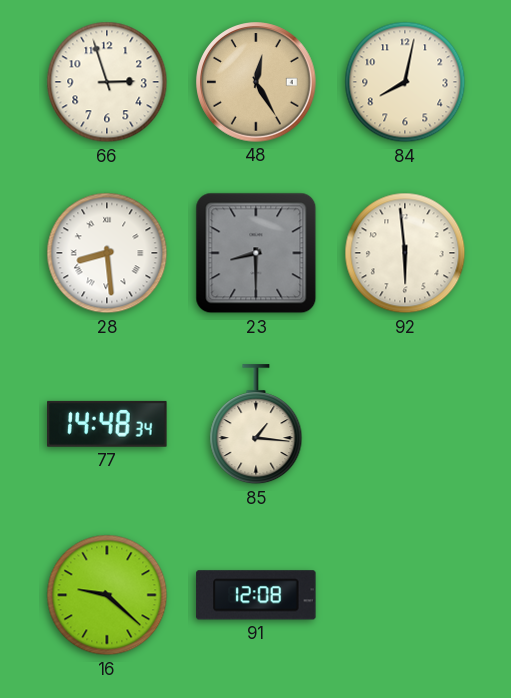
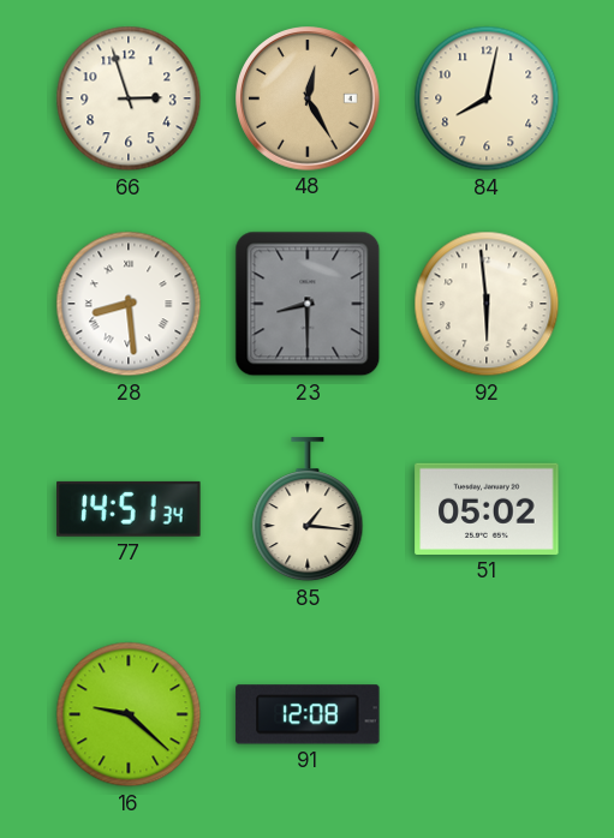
77: 14:48 -> 14:51
51: none -> 05:02
